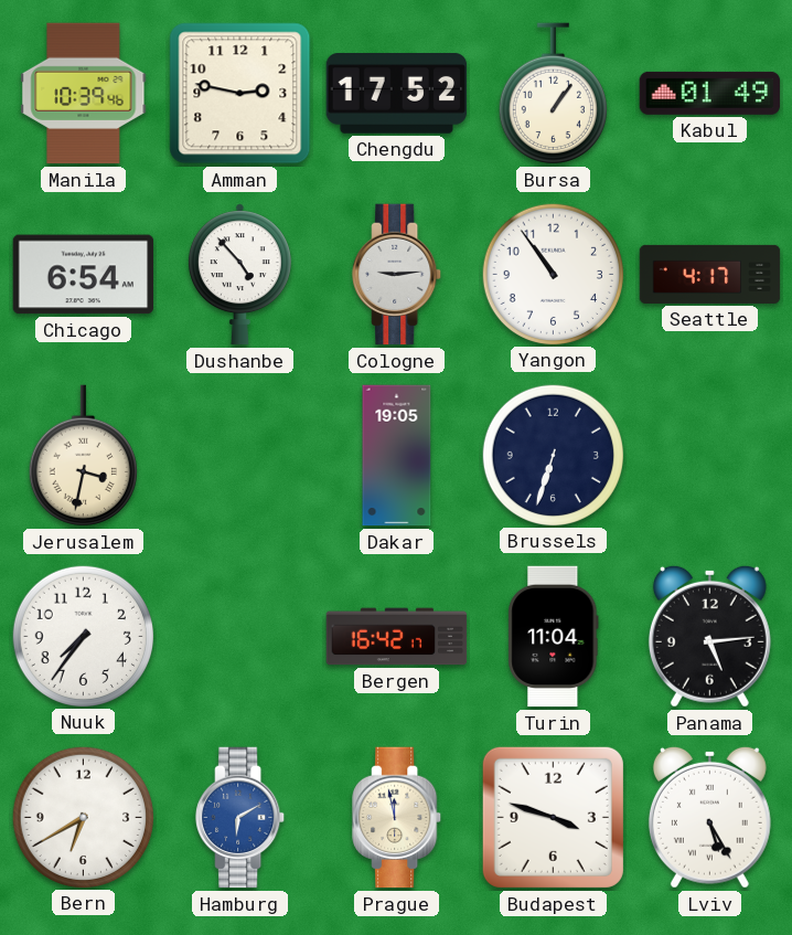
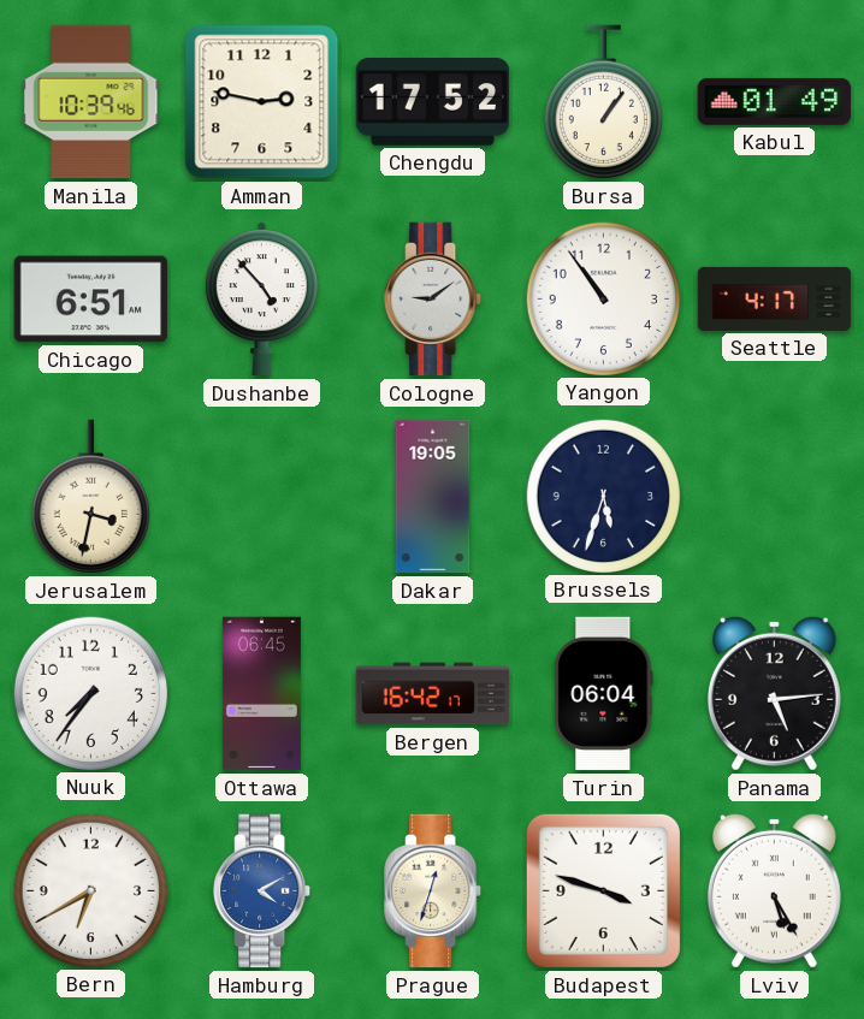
Chicago: 6:54 -> 6:51
Cologne: 9:14 -> 9:09
Brussels: 6:33 -> 5:33
Ottawa: none -> 06:45
Turin: 11:04 -> 06:04
Hamburg: 6:10 -> 4:10
Prague: 11:58 -> 12:33
